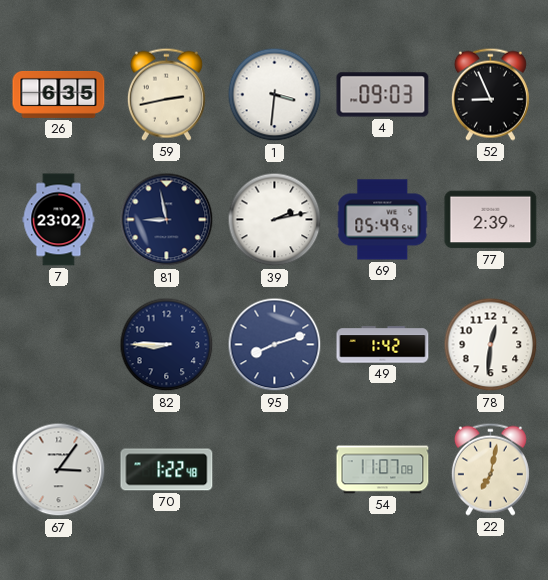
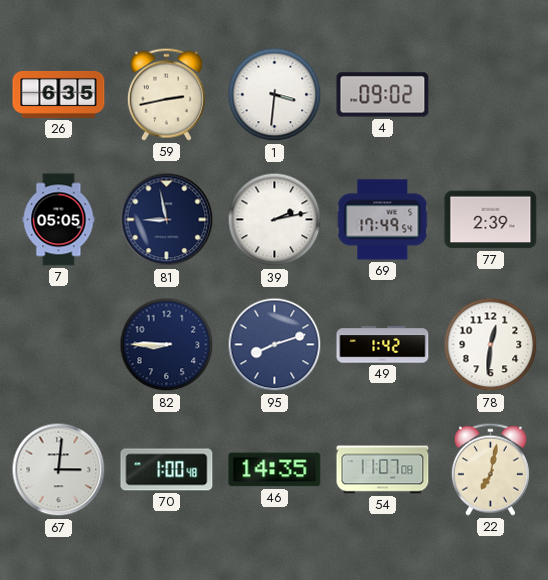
4: 09:03 -> 09:02
52: 8:56 -> none
7: 23:02 -> 05:05
69: 05:49 -> 17:49
67: 3:06 -> 3:01
70: 1:22 -> 1:00
46: none -> 14:35
